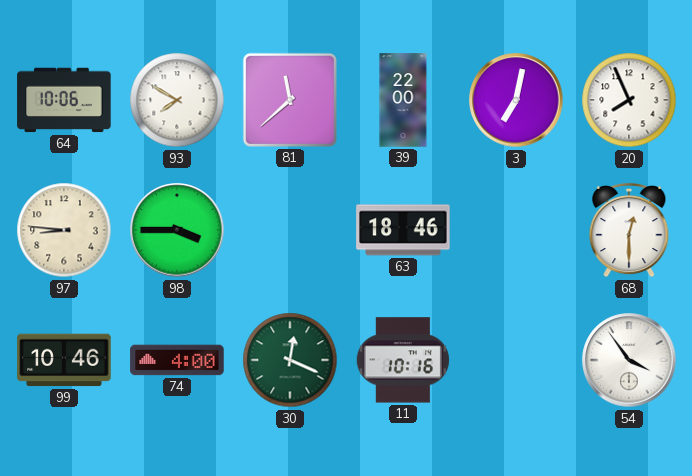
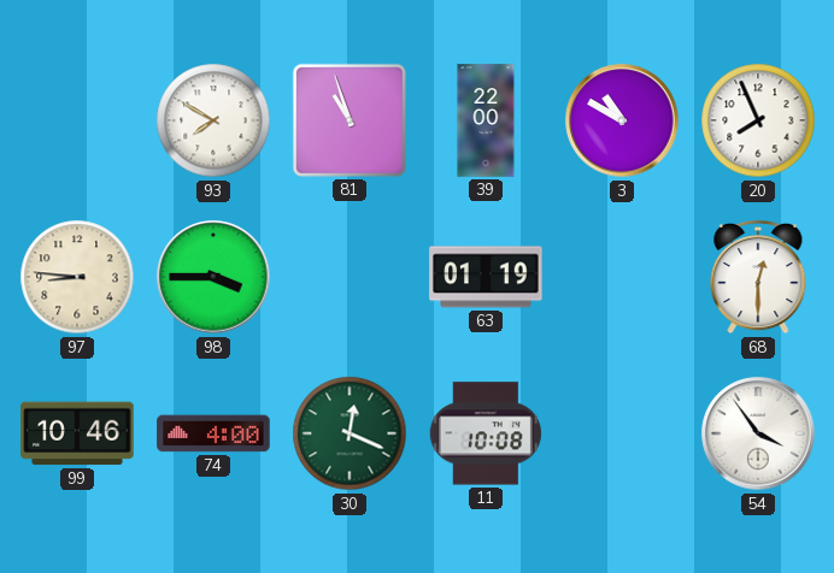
64: 10:06 -> none
81: 11:38 -> 10:57
3: 7:02 -> 10:50
63: 18:46 -> 01:19
11: 10:16 -> 10:08
